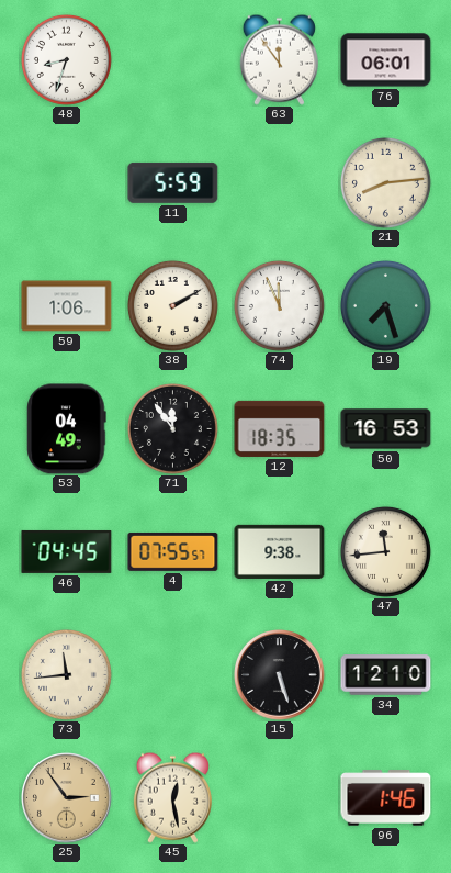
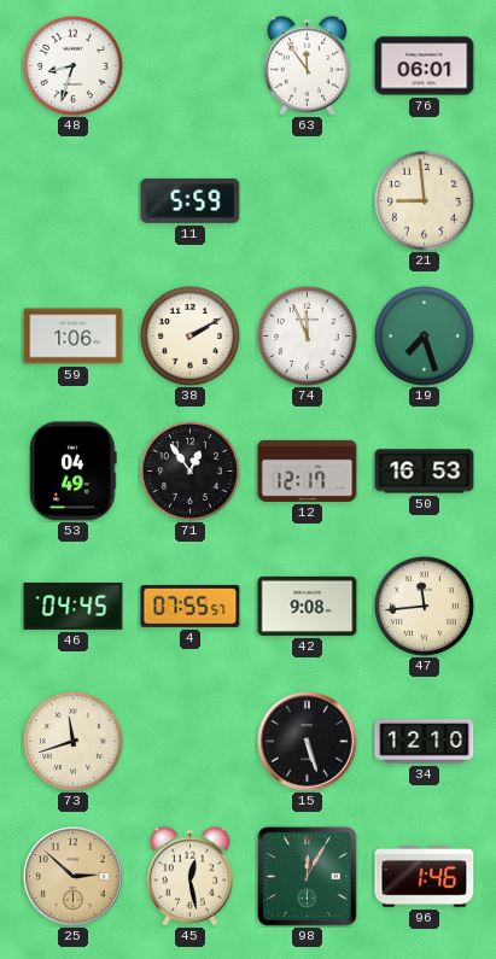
21: 8:14 -> 8:59
71: 11:54 -> 12:54
12: 18:35 -> 12:17
42: 9:38 -> 9:08
73: 11:44 -> 11:42
25: 2:54 -> 2:52
98: none -> 12:05
